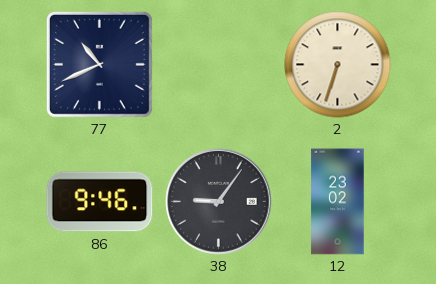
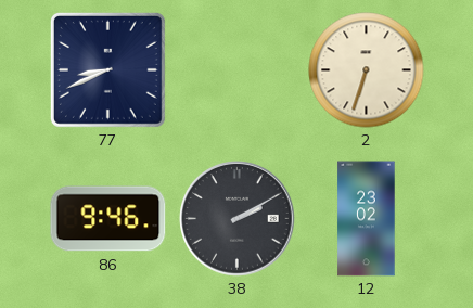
77: 10:41 -> 8:41
38: 9:06 -> 2:10
